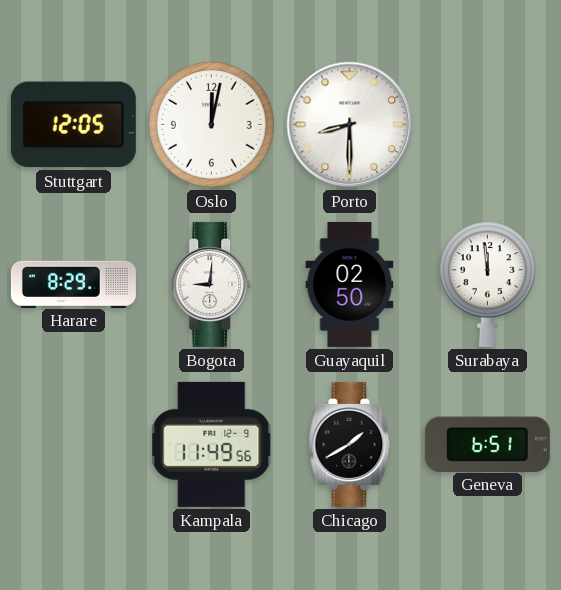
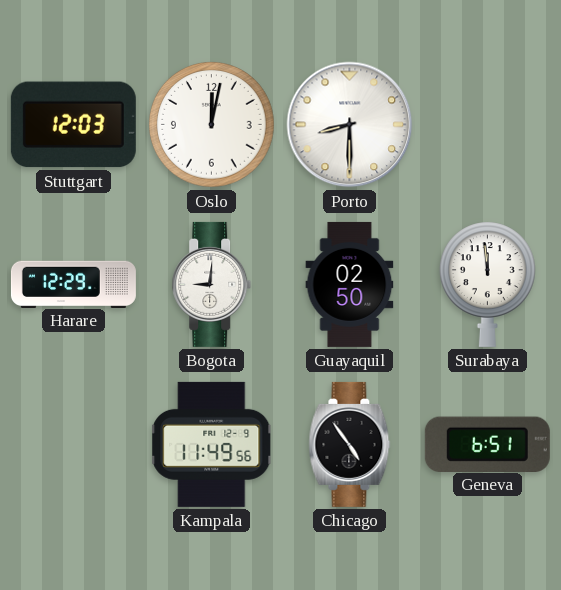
Stuttgart: 12:05 -> 12:03
Harare: 8:29 -> 12:29
Chicago: 1:40 -> 4:54
